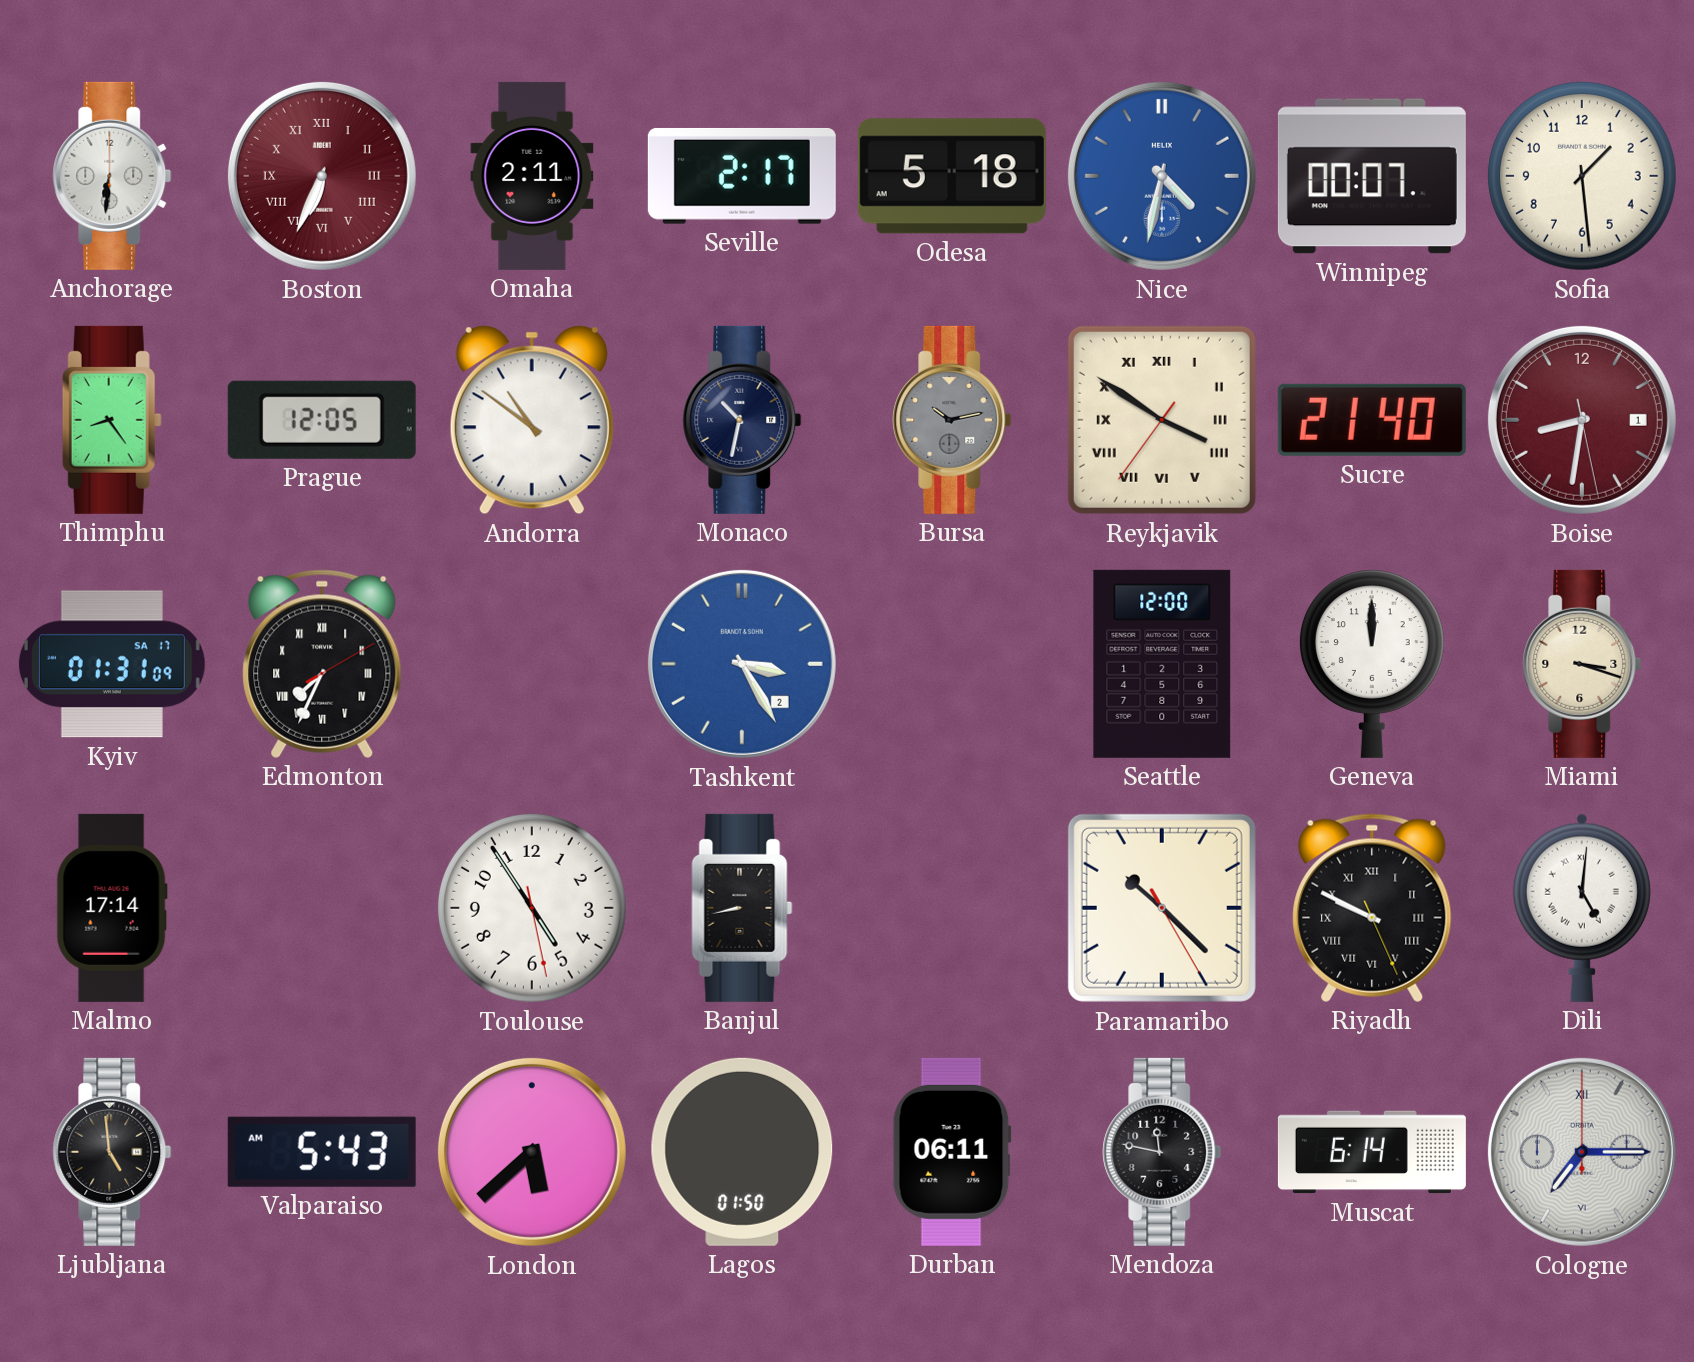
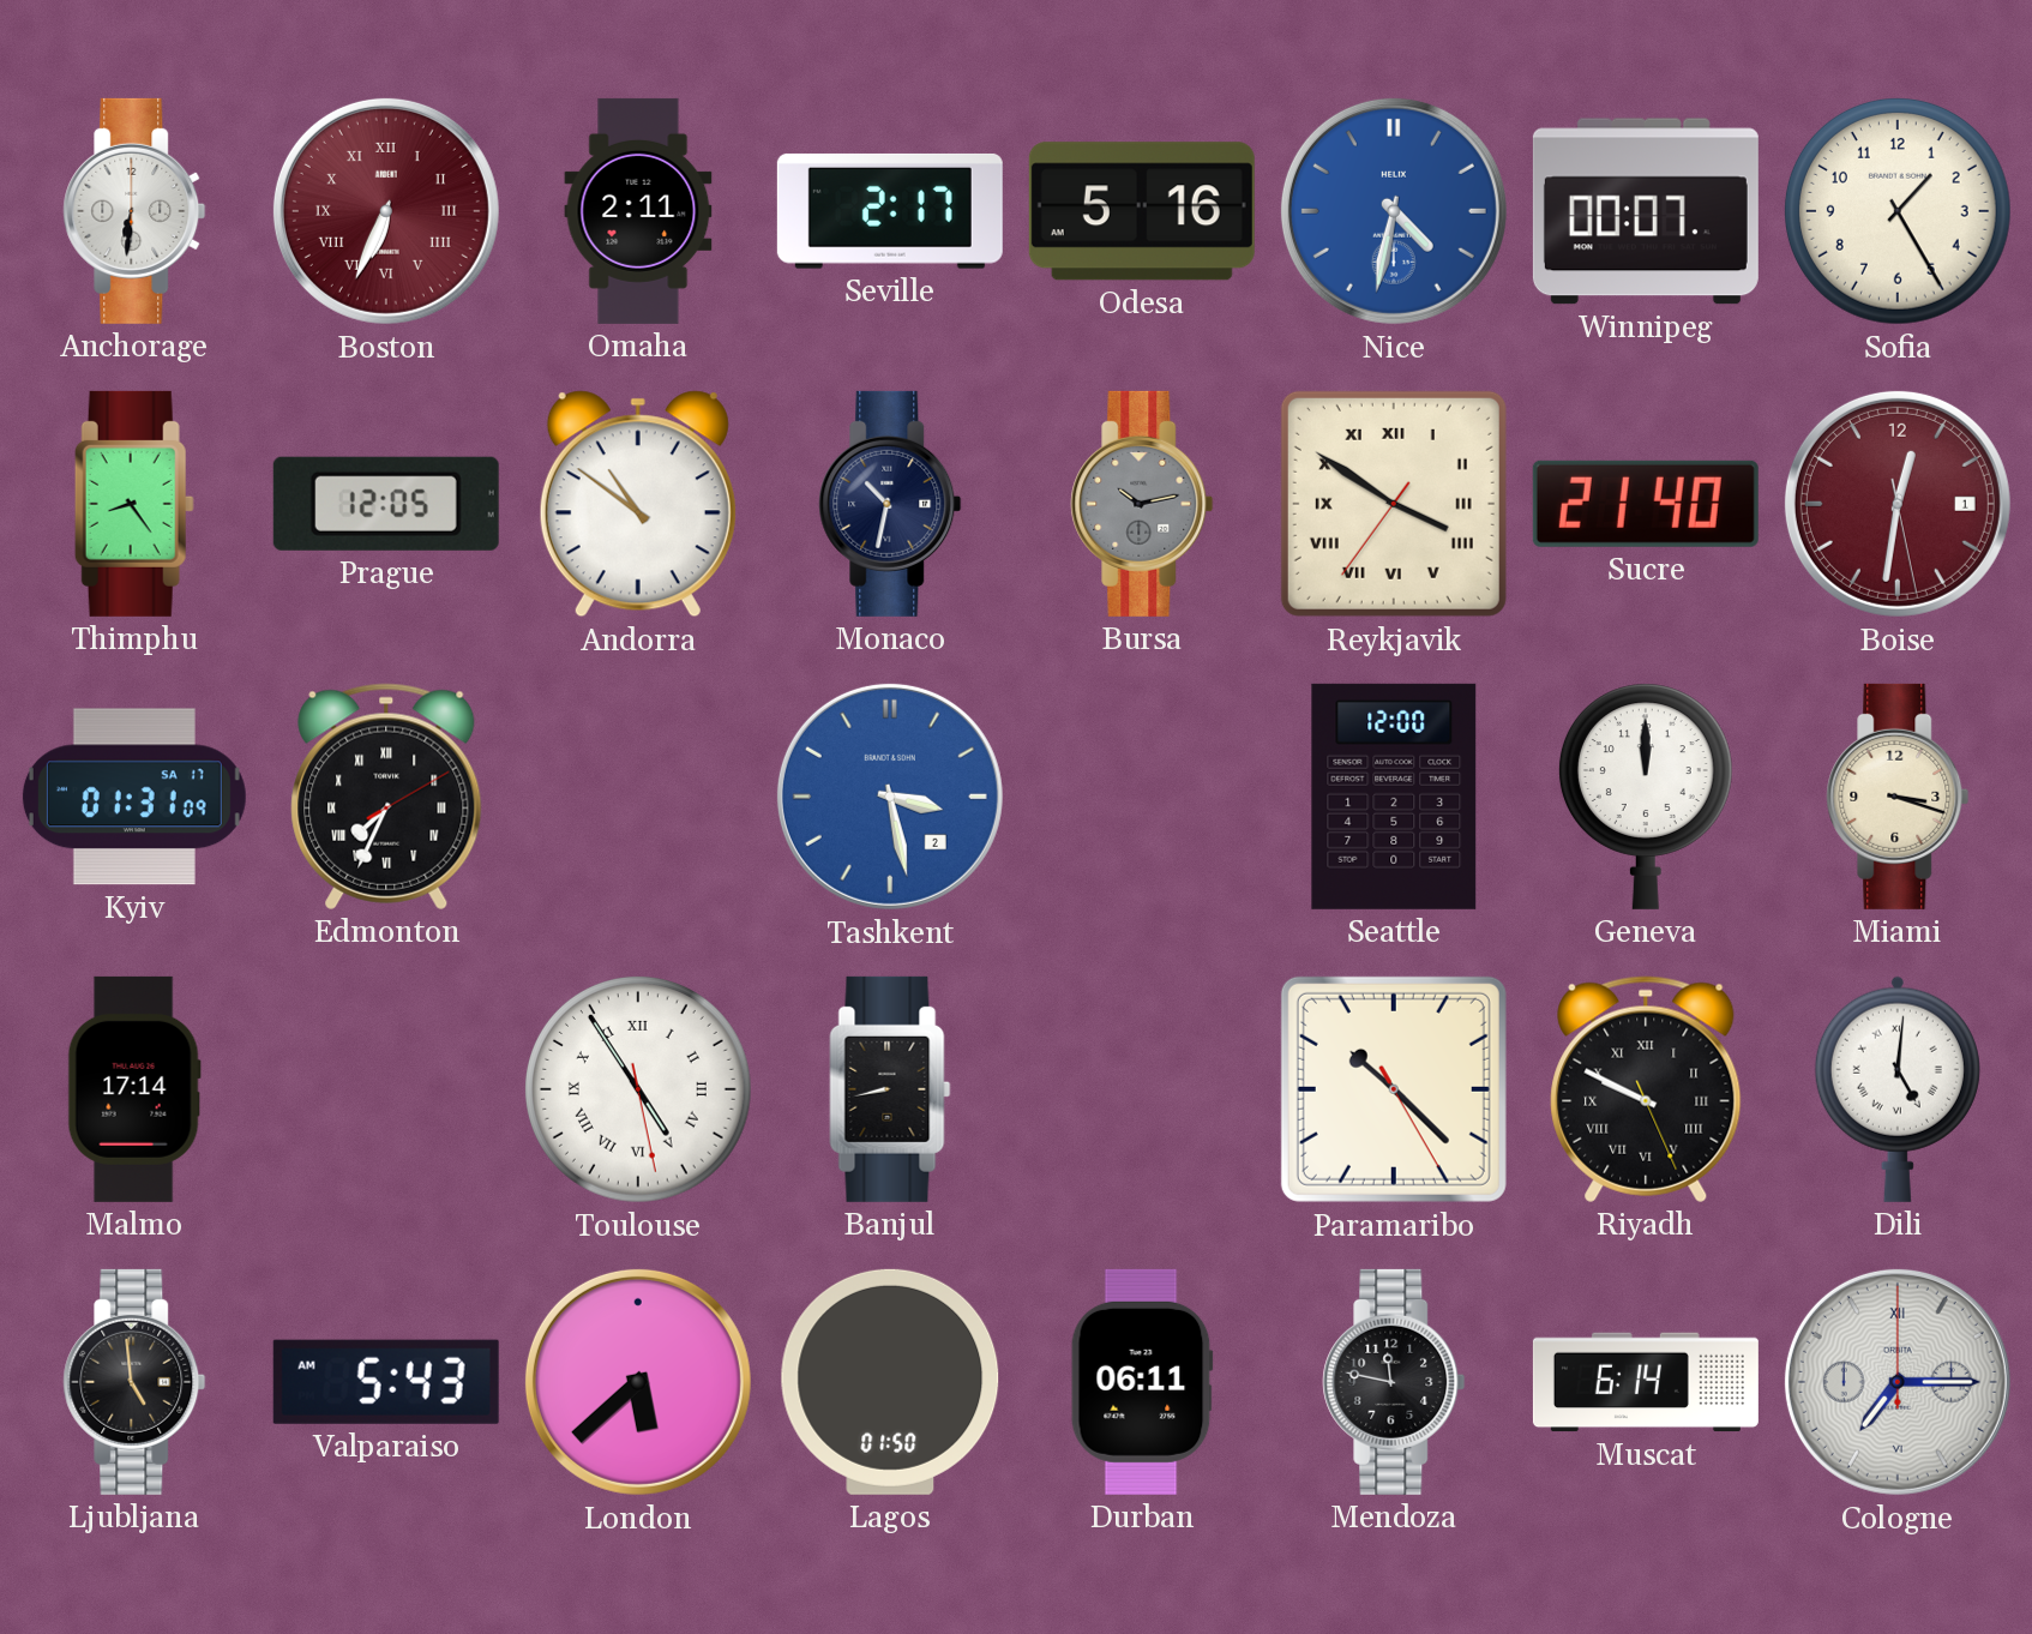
Odesa: 5:18 -> 5:16
Sofia: 1:29 -> 1:25
Boise: 8:31 -> 12:31
Tashkent: 3:25 -> 3:28
Toulouse numerals: Arabic -> Roman
